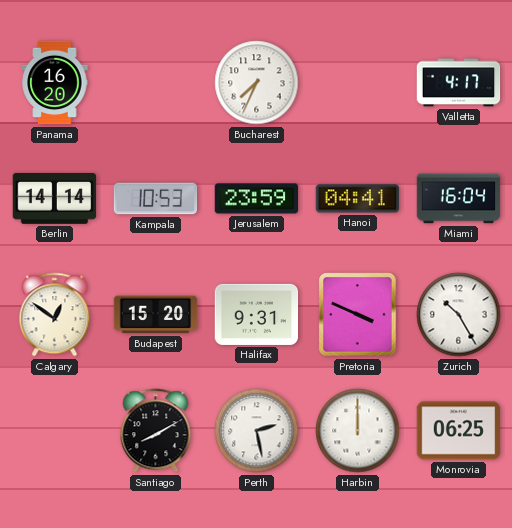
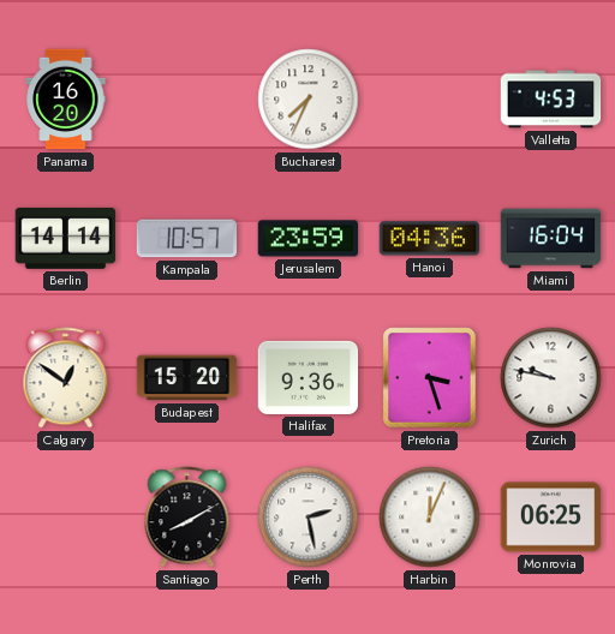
Valletta: 4:17 -> 4:53
Kampala: 10:53 -> 10:57
Hanoi: 04:41 -> 04:36
Halifax: 9:31 -> 9:36
Pretoria: 3:49 -> 3:27
Zurich: 10:25 -> 9:47
Harbin: 12:00 -> 12:04
